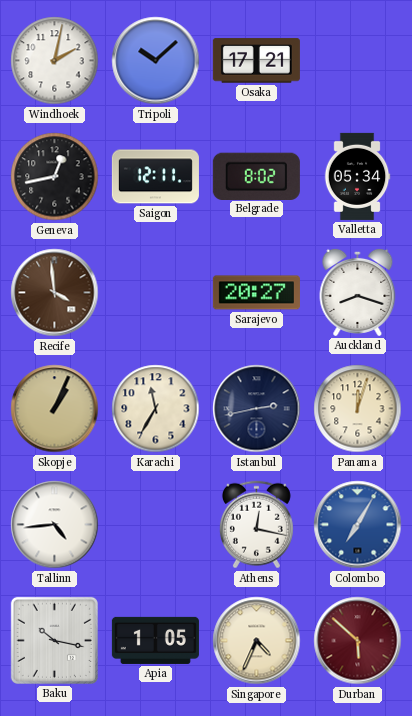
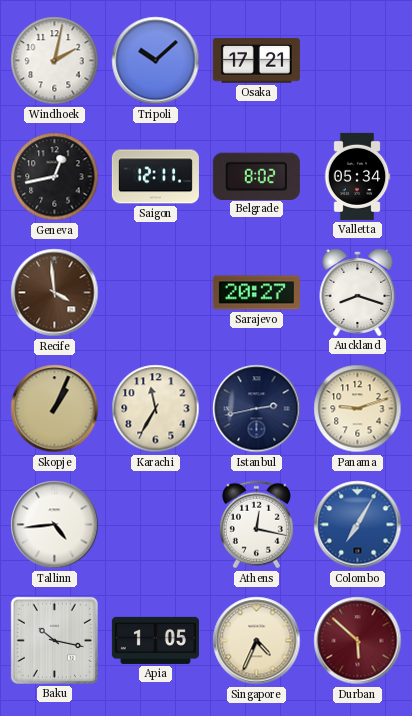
Panama: 12:03 -> 9:12
